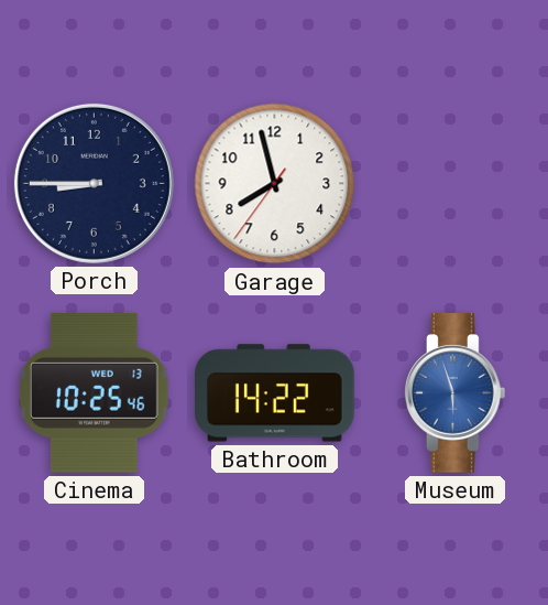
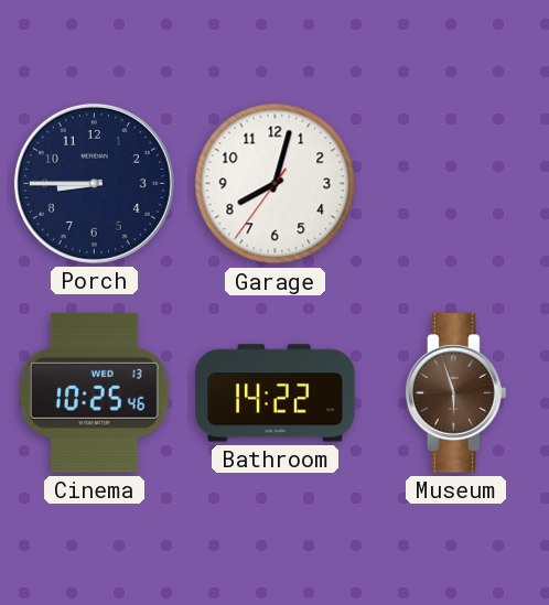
Garage: 7:57 -> 8:02
Museum dial: blue -> brown
